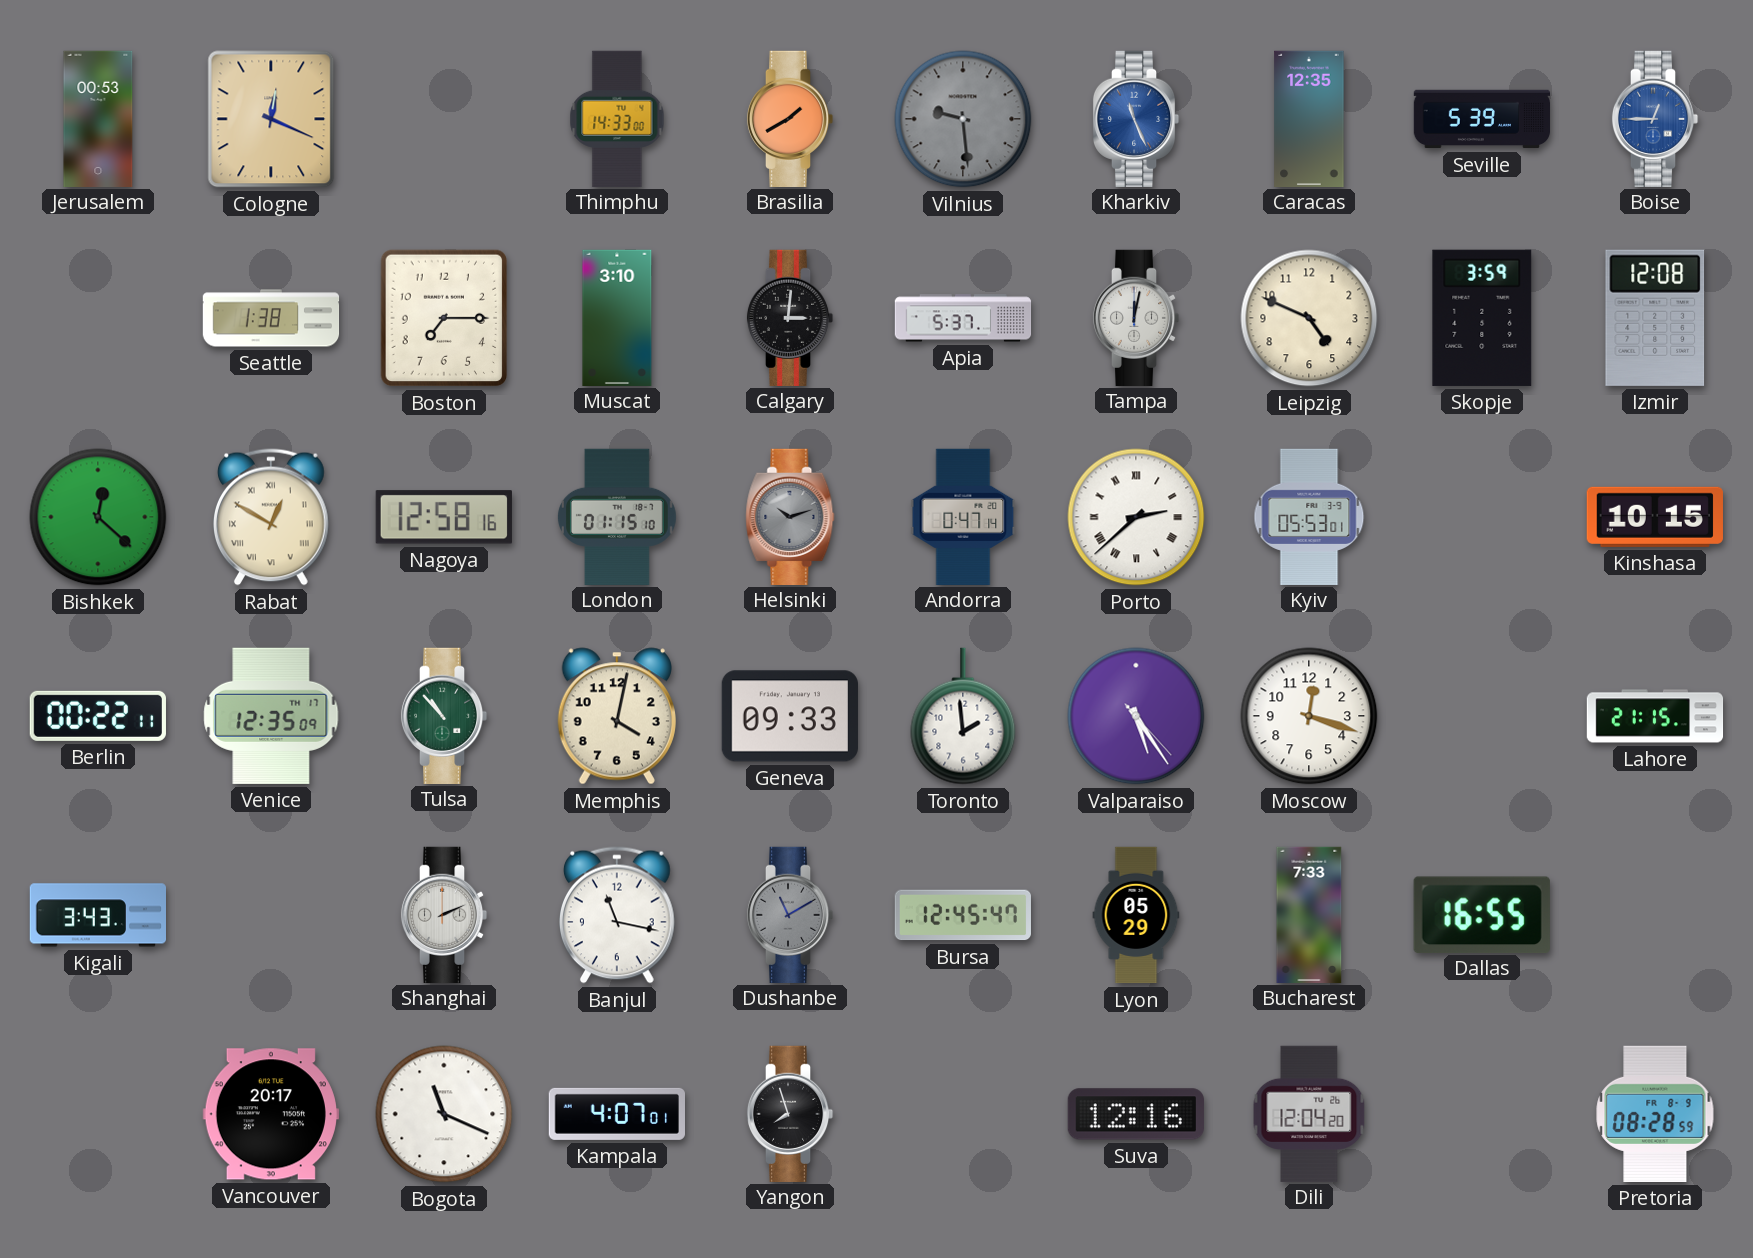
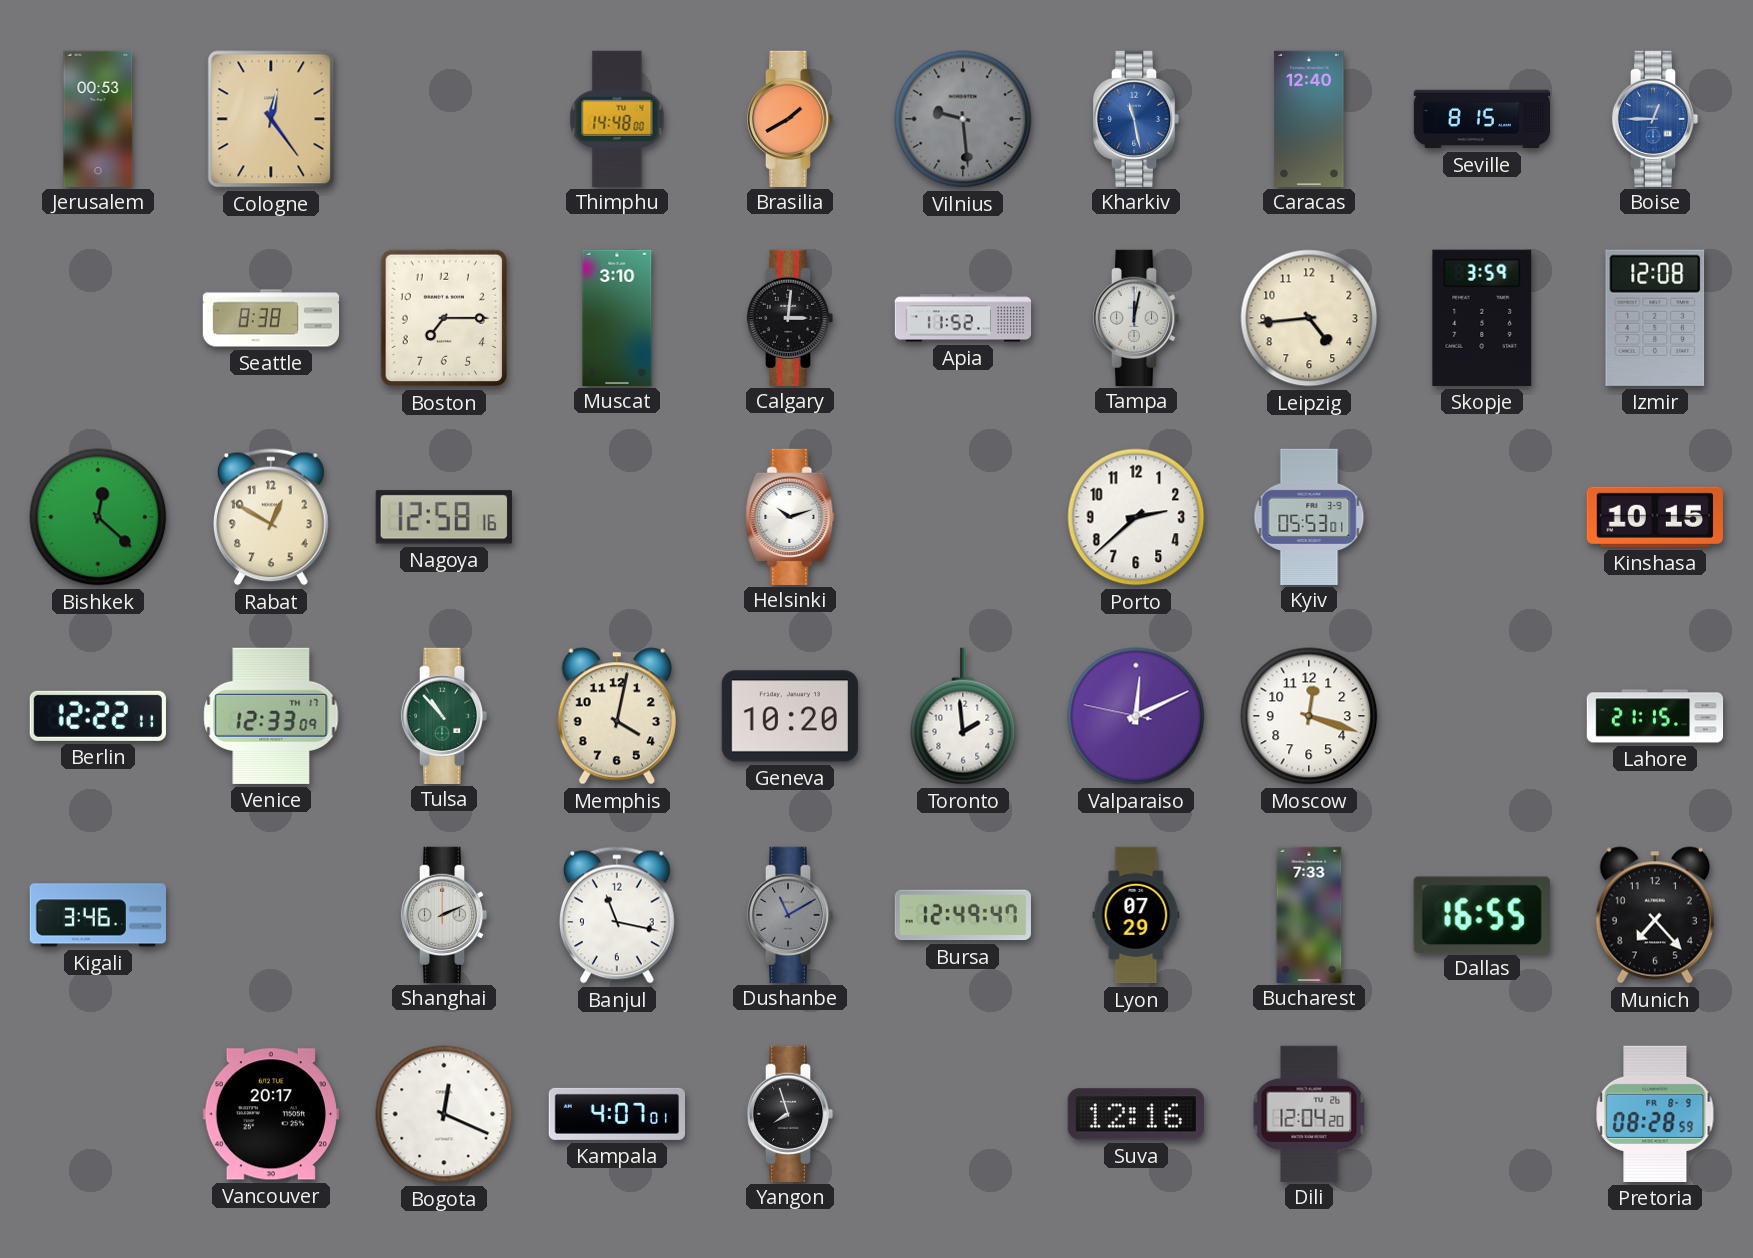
Cologne: 12:19 -> 12:24
Thimphu: 14:33 -> 14:48
Kharkiv: 11:26 -> 11:28
Caracas: 12:35 -> 12:40
Seville: 5:39 -> 8:15
Seattle: 1:38 -> 8:38
Apia: 5:37 -> 11:52
Leipzig: 4:49 -> 4:44
Rabat numerals: Roman -> Arabic
London: 01:15 -> none
Helsinki dial: grey -> white
Andorra: 0:47 -> none
Porto numerals: Roman -> Arabic
Berlin: 00:22 -> 12:22
Venice: 12:35 -> 12:33
Geneva: 09:33 -> 10:20
Valparaiso: 5:24 -> 12:10
Kigali: 3:43 -> 3:46
Bursa: 12:45 -> 12:49
Lyon: 05:29 -> 07:29
Munich: none -> 7:23
Bogota: 11:19 -> 12:19
